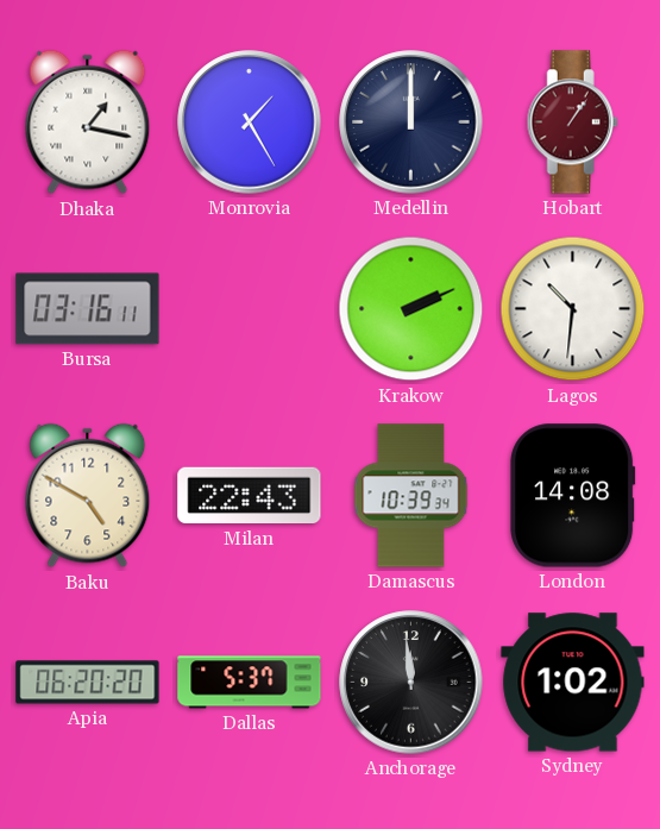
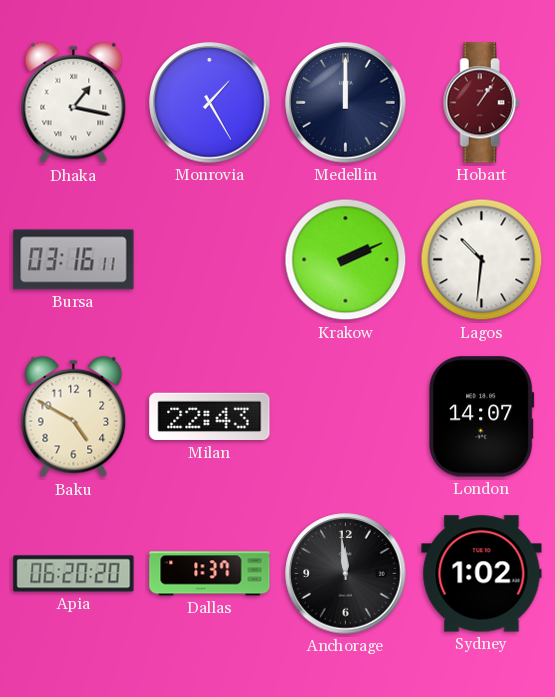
Damascus: 10:39 -> none
London: 14:08 -> 14:07
Dallas: 5:37 -> 1:37
